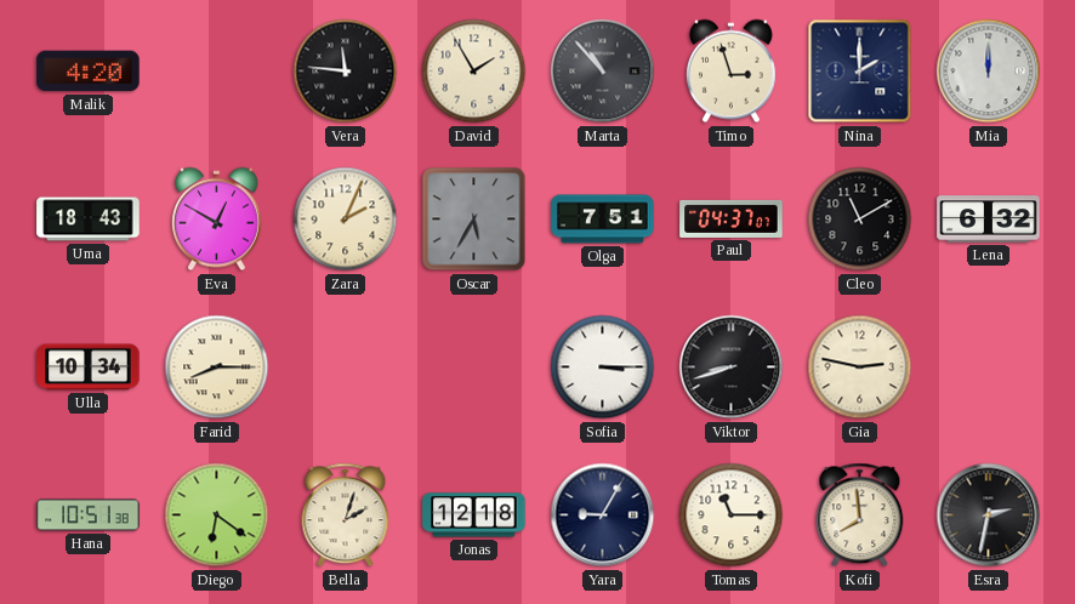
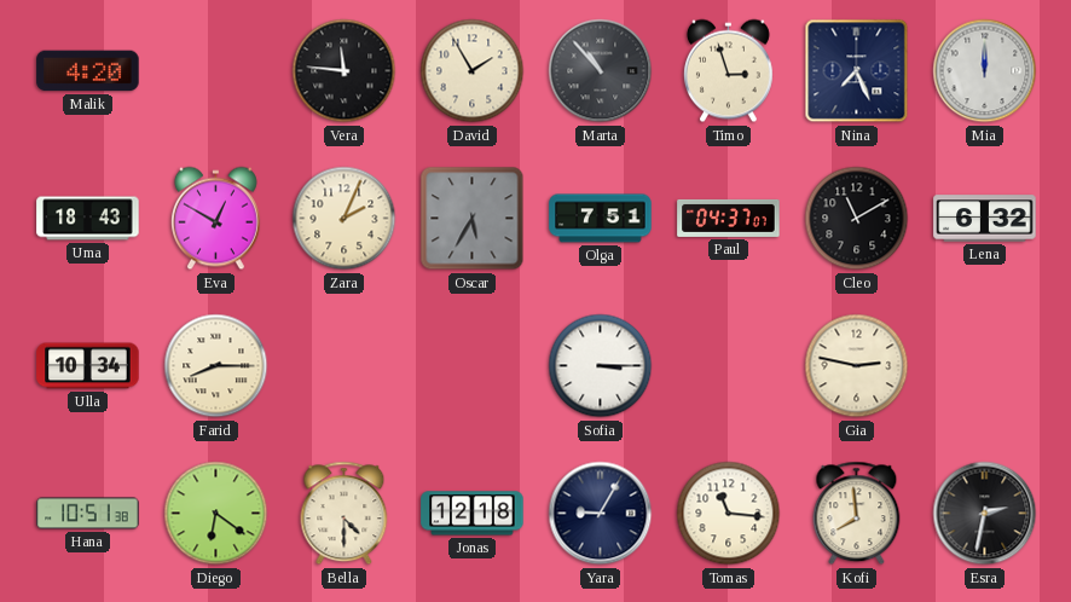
Nina: 2:00 -> 7:26
Viktor: 8:42 -> none
Bella: 2:03 -> 4:30
Tomas: 11:15 -> 11:16
